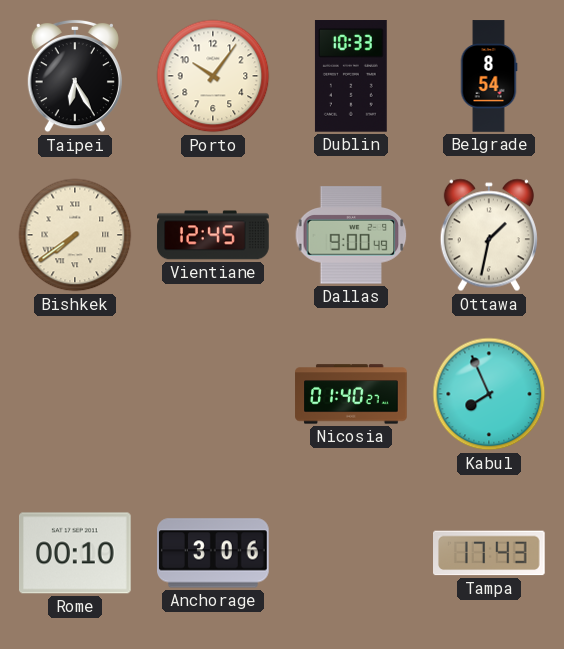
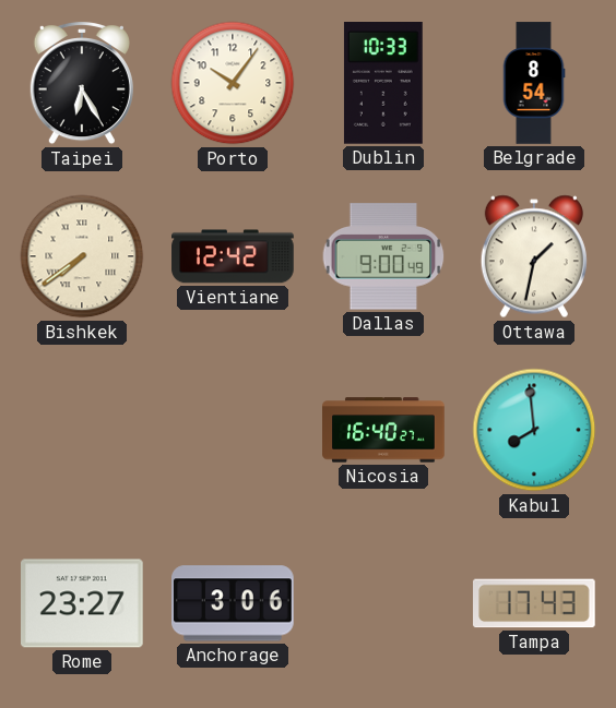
Vientiane: 12:45 -> 12:42
Nicosia: 01:40 -> 16:40
Kabul: 7:56 -> 7:59
Rome: 00:10 -> 23:27
